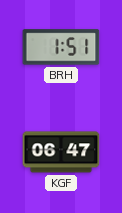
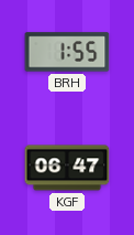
BRH: 1:51 -> 1:55
